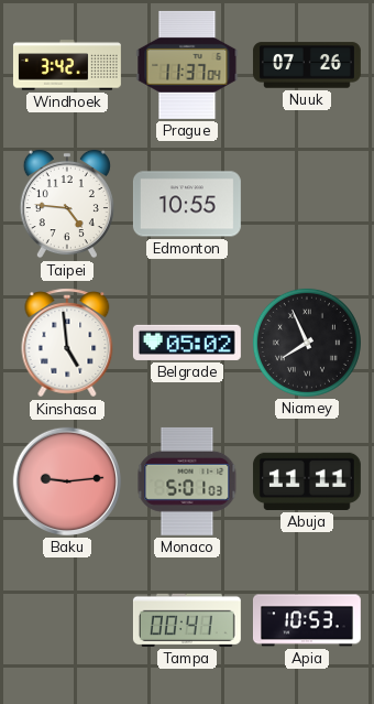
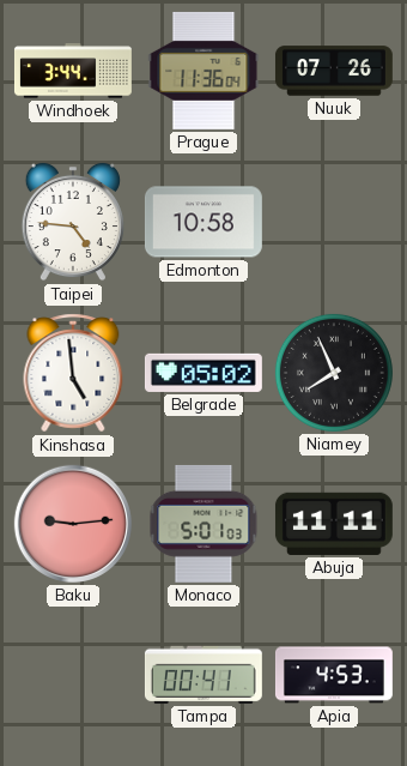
Windhoek: 3:42 -> 3:44
Prague: 11:37 -> 11:36
Edmonton: 10:55 -> 10:58
Apia: 10:53 -> 4:53
